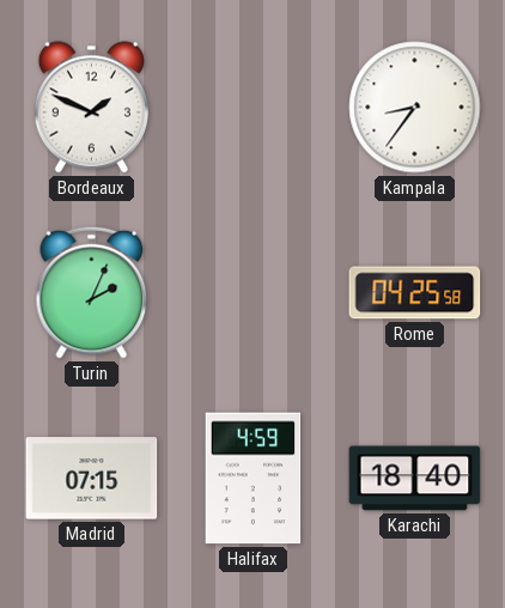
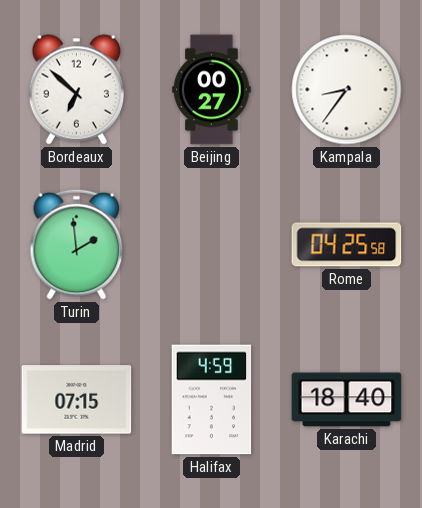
Bordeaux: 1:49 -> 6:52
Beijing: none -> 00:27
Turin: 2:04 -> 1:59
